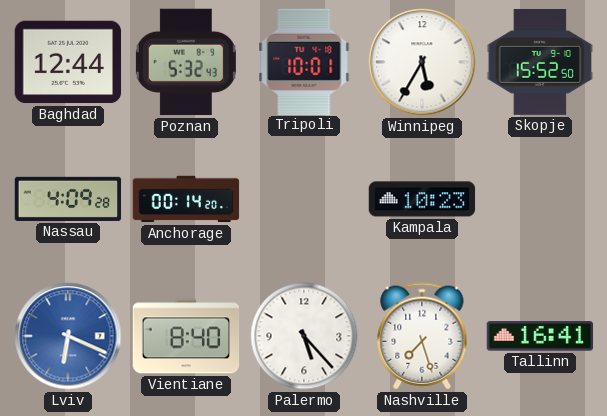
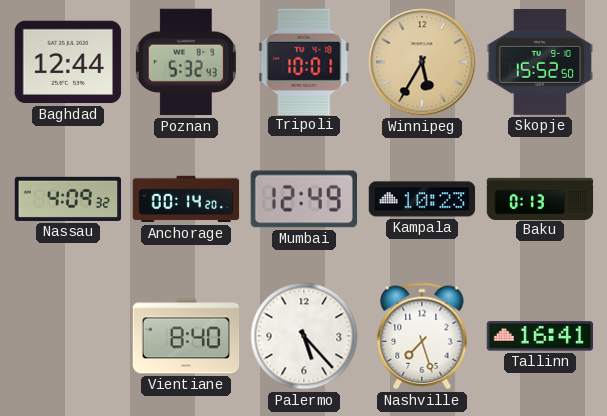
Winnipeg dial: white -> champagne
Nassau: 4:09:28 -> 4:09:32
Mumbai: none -> 12:49
Baku: none -> 0:13
Lviv: 6:19 -> none
